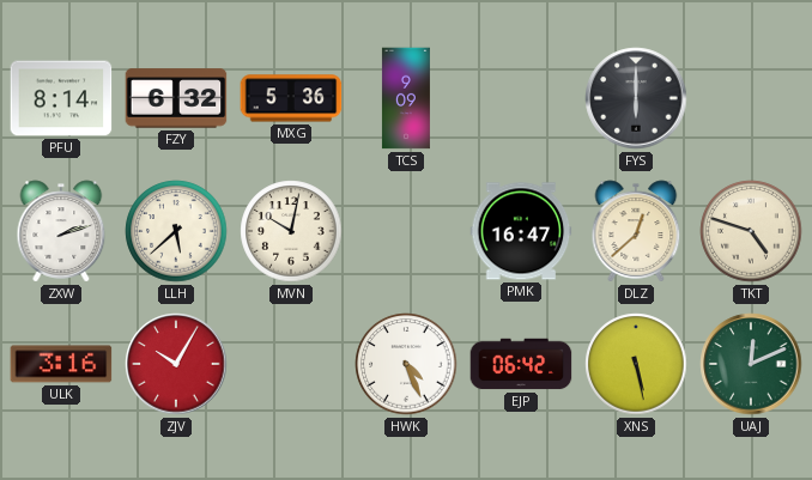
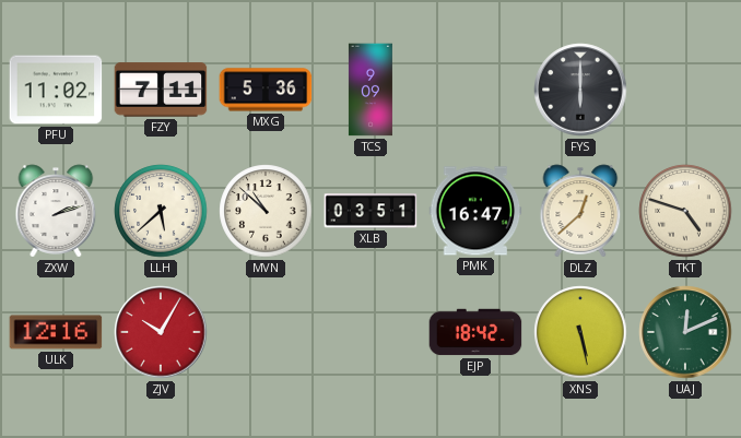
PFU: 8:14 -> 11:02
FZY: 6:32 -> 7:11
MVN: 10:02 -> 10:52
XLB: none -> 03:51
ULK: 3:16 -> 12:16
HWK: 4:26 -> none
EJP: 06:42 -> 18:42
